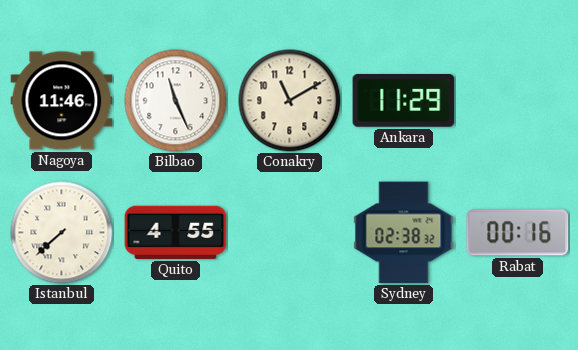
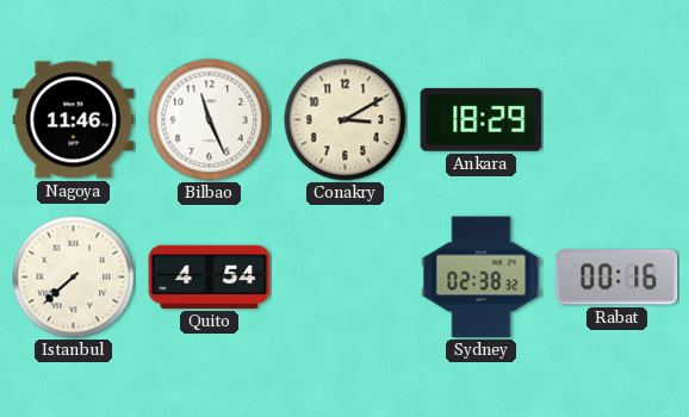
Conakry: 11:10 -> 3:10
Ankara: 11:29 -> 18:29
Quito: 4:55 -> 4:54
